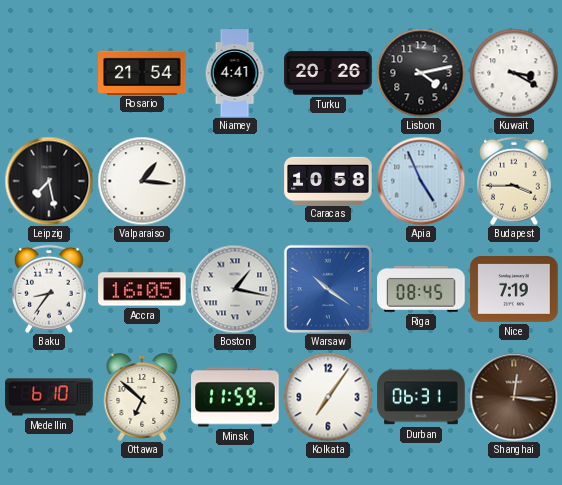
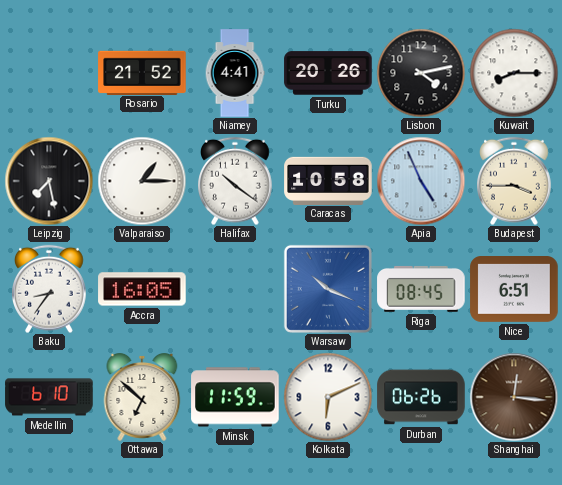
Rosario: 21:54 -> 21:52
Kuwait: 3:20 -> 8:15
Valparaiso: 1:16 -> 1:15
Halifax: none -> 10:21
Boston: 1:17 -> none
Warsaw: 10:21 -> 10:19
Nice: 7:19 -> 6:51
Kolkata: 7:06 -> 6:11
Durban: 06:31 -> 06:26
